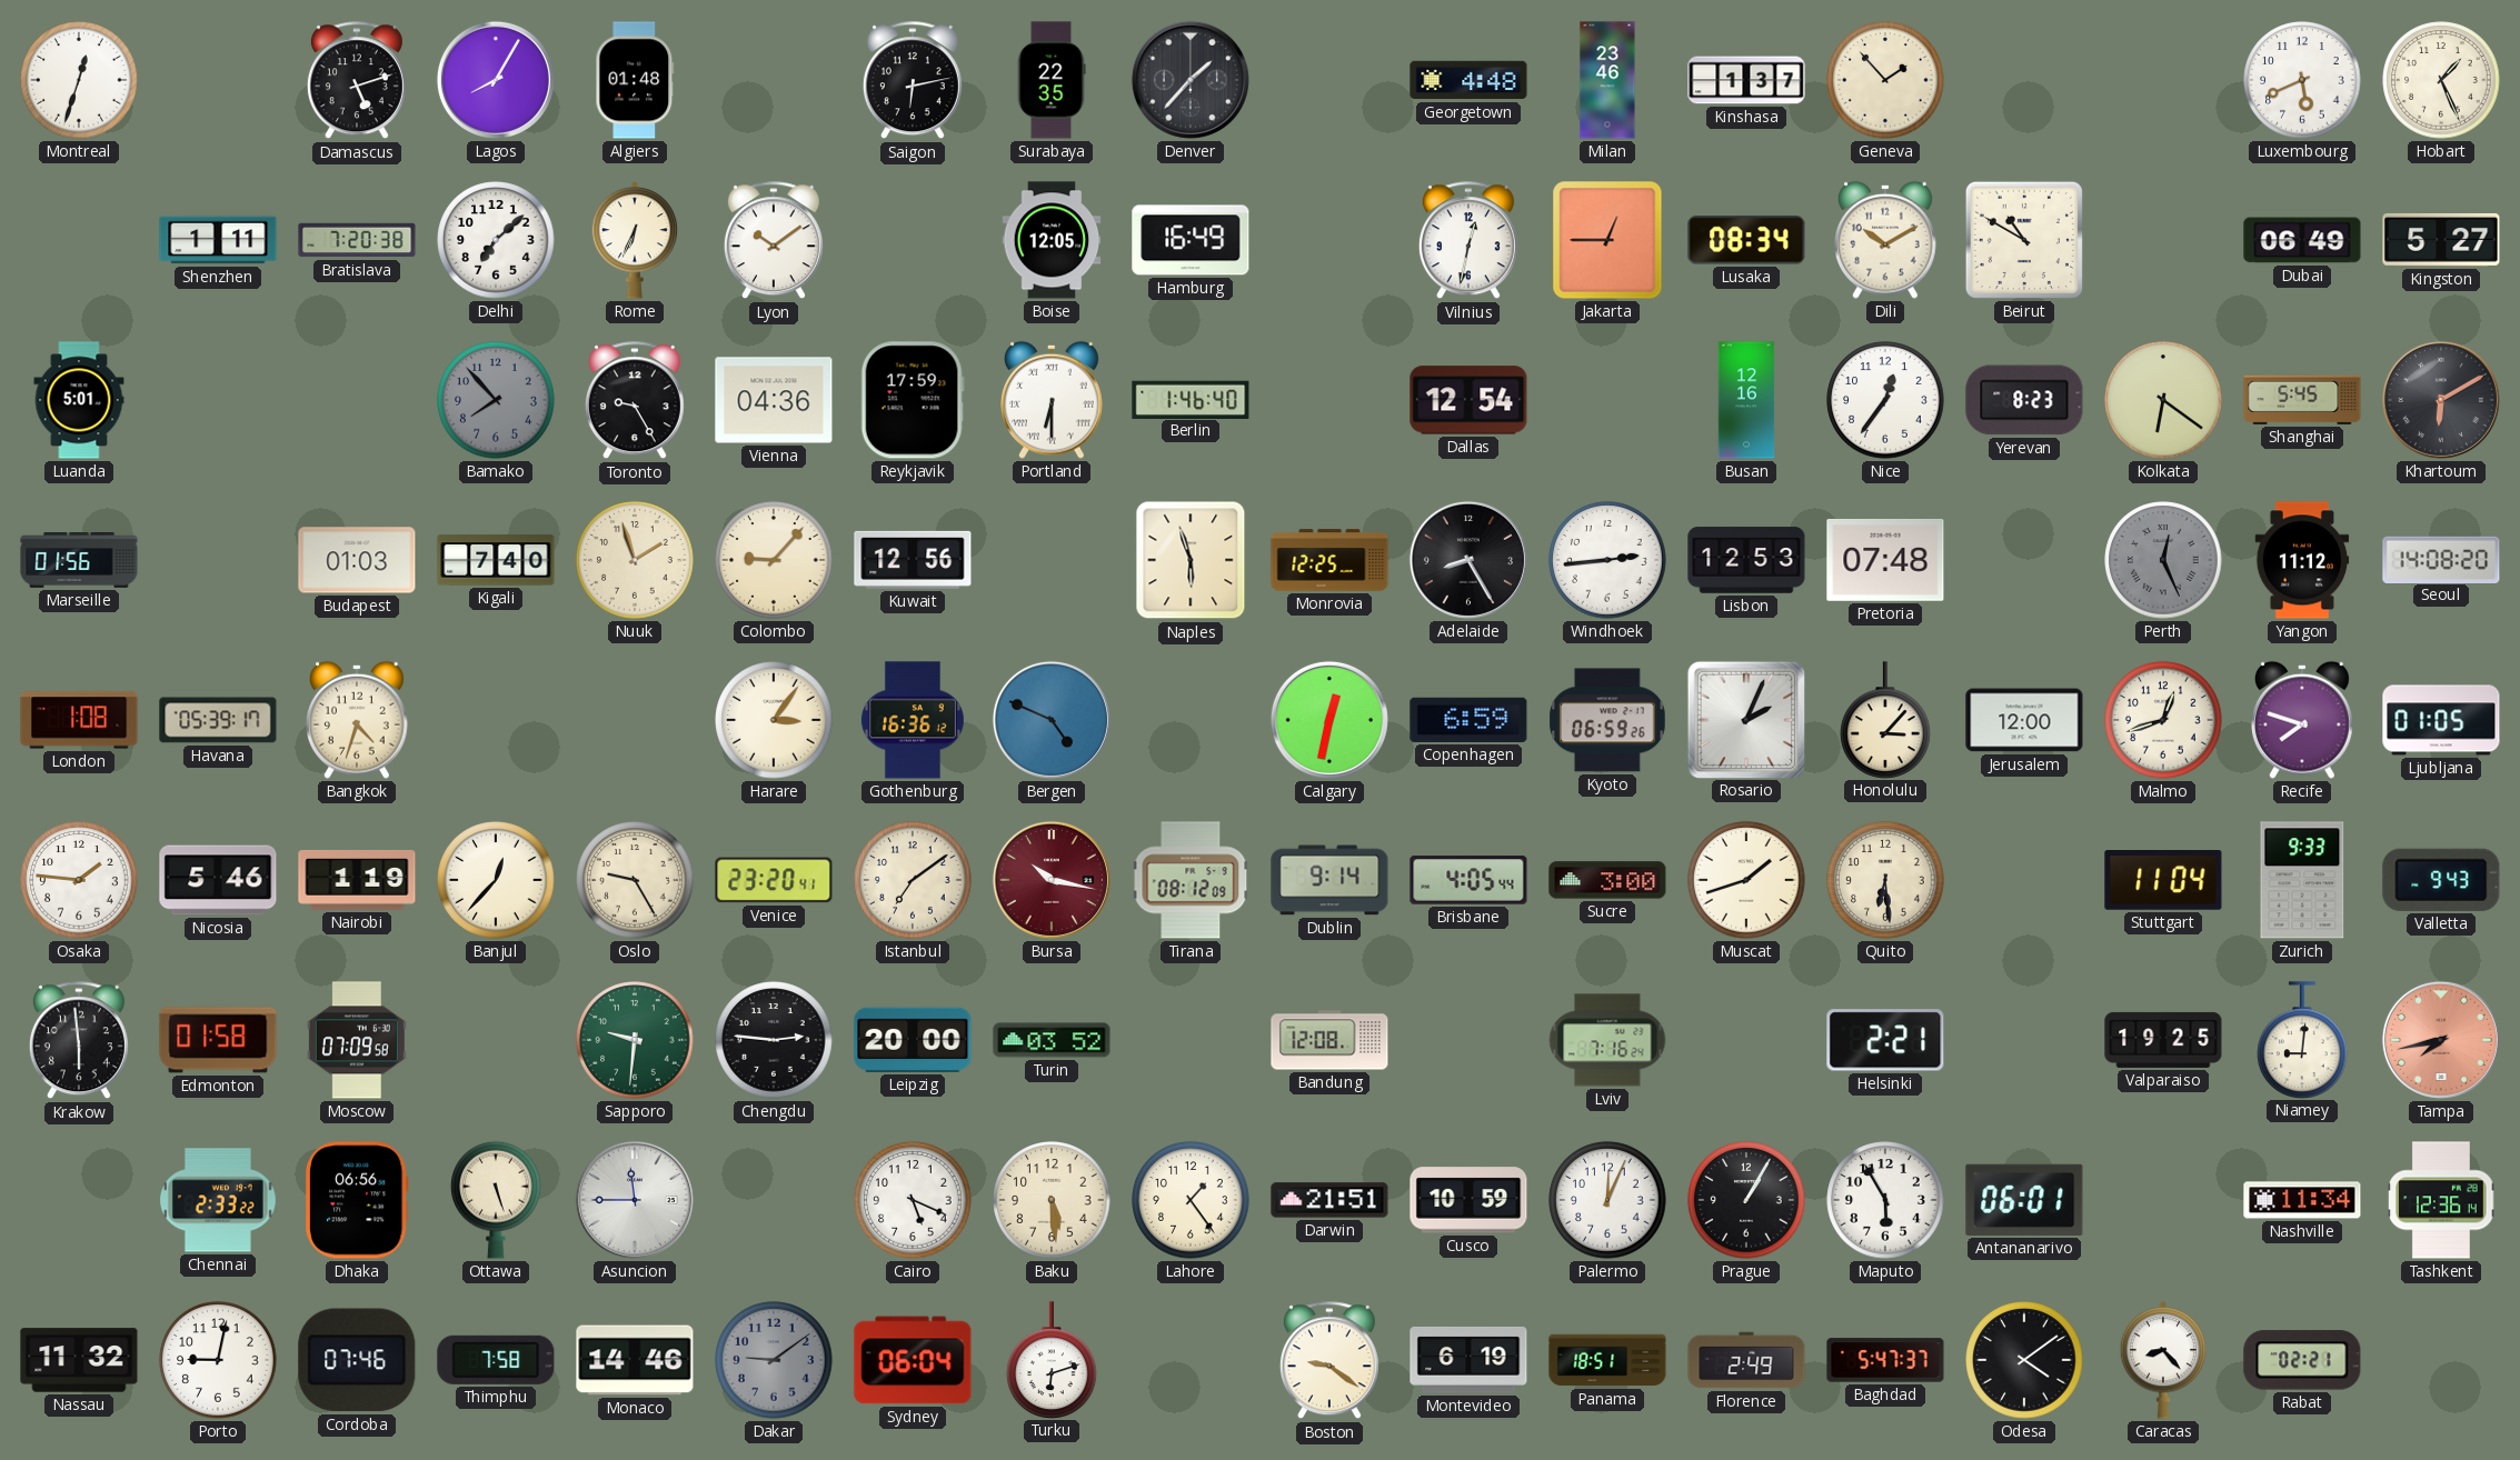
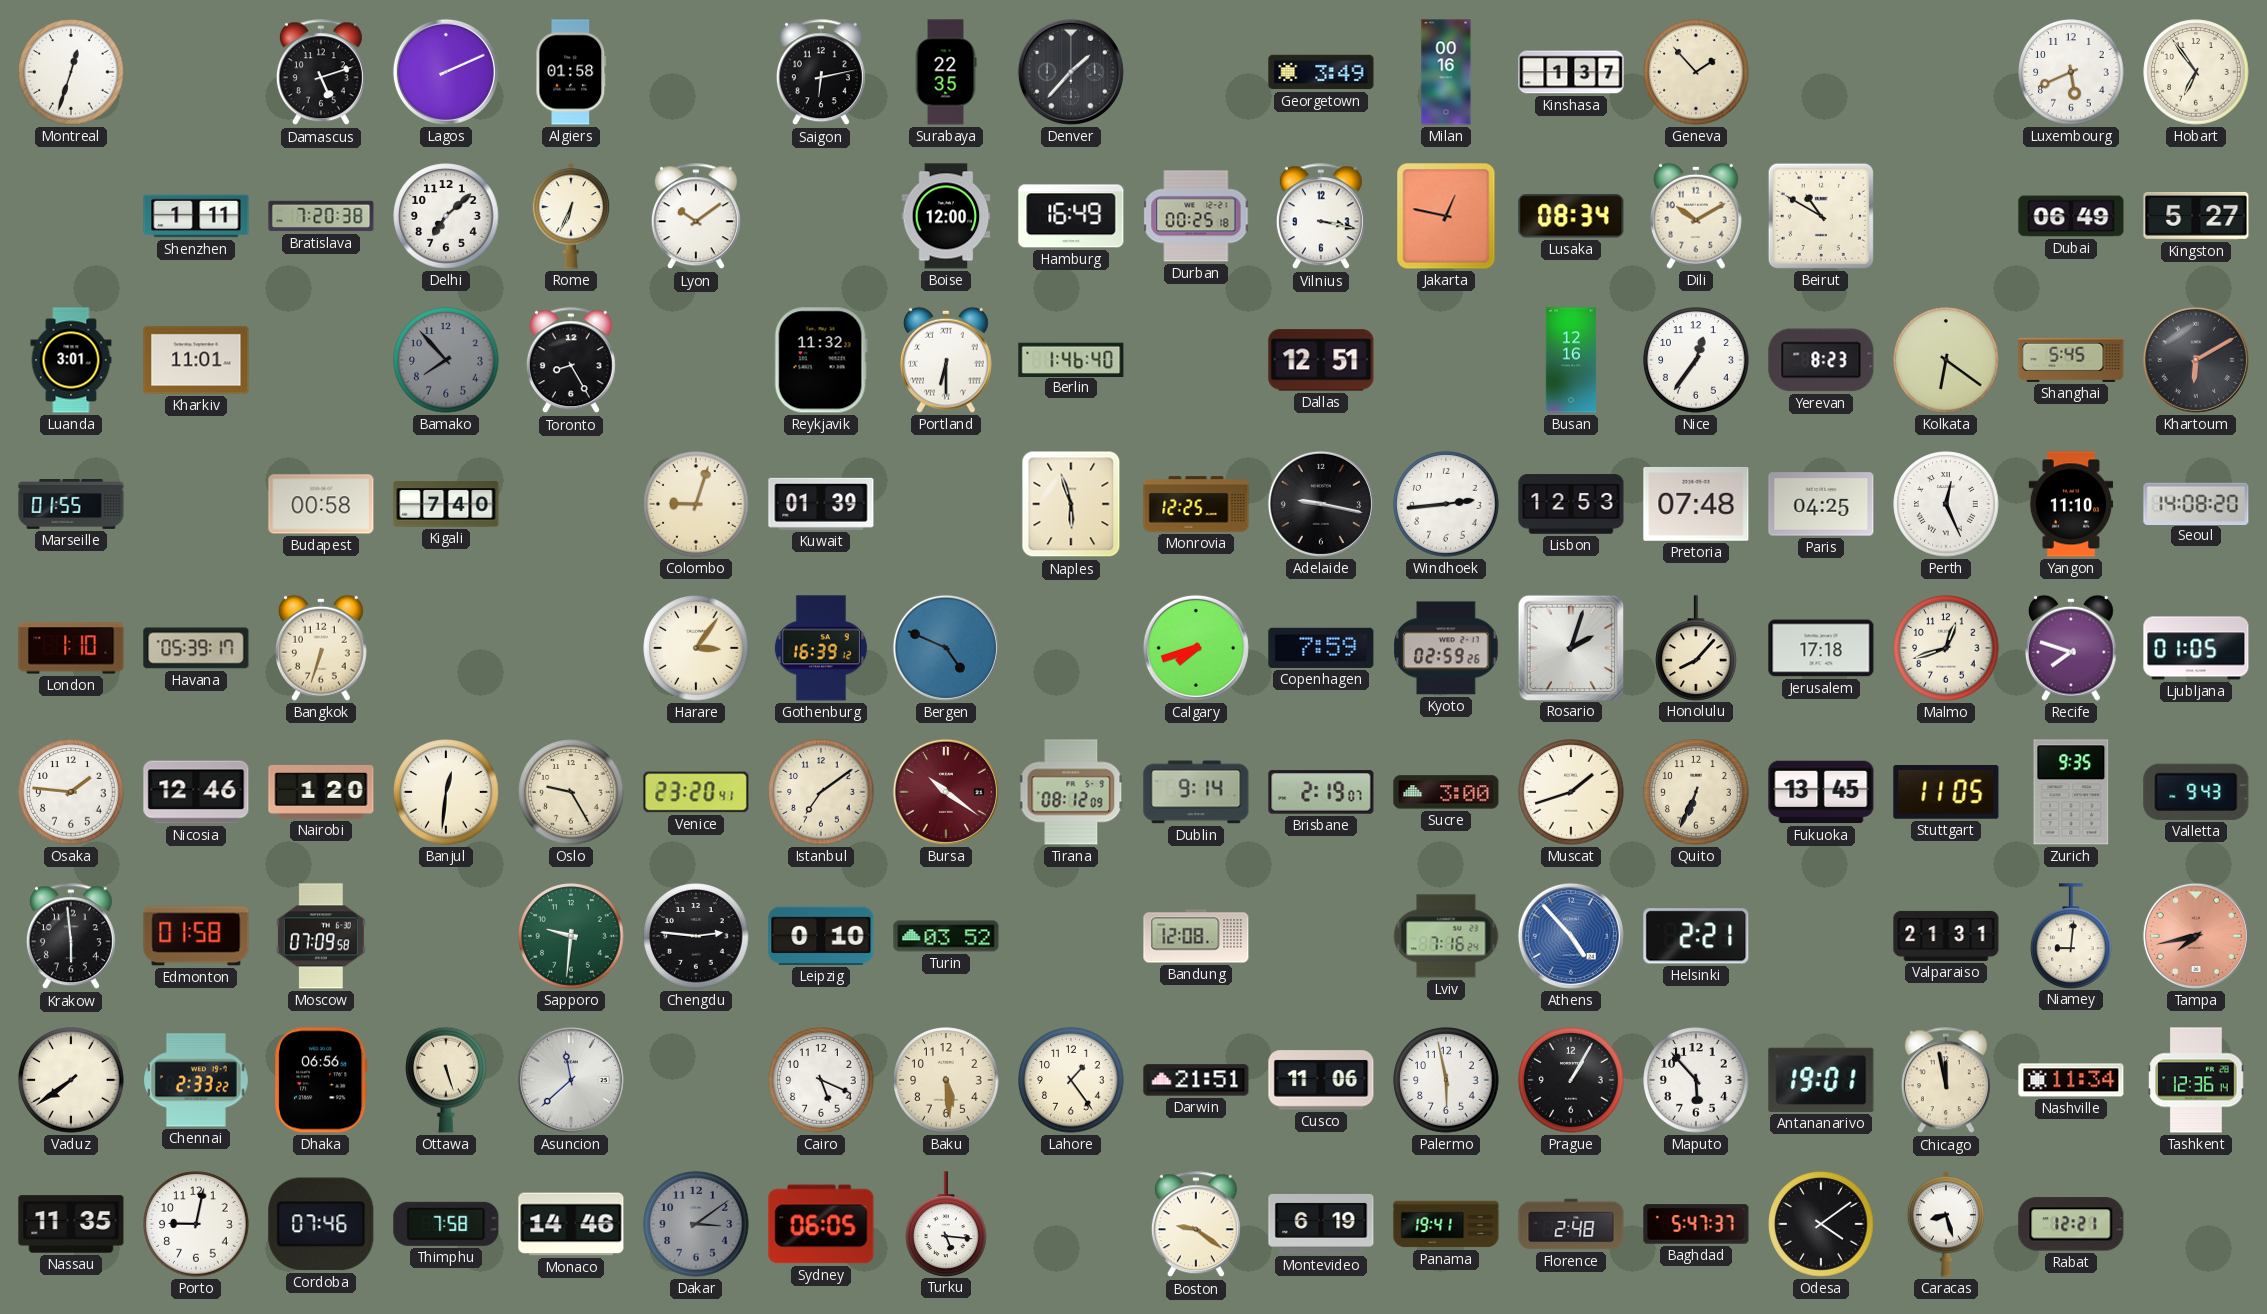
Lagos: 8:05 -> 2:11
Algiers: 01:48 -> 01:58
Georgetown: 4:48 -> 3:49
Milan: 23:46 -> 00:16
Hobart: 1:26 -> 6:54
Boise: 12:05 -> 12:00
Durban: none -> 00:25
Vilnius: 12:32 -> 3:17
Jakarta: 12:45 -> 12:47
Luanda: 5:01 -> 3:01
Kharkiv: none -> 11:01
Toronto: 9:25 -> 8:25
Vienna: 04:36 -> none
Reykjavik: 17:59 -> 11:32
Dallas: 12:54 -> 12:51
Marseille: 01:56 -> 01:55
Budapest: 01:03 -> 00:58
Nuuk: 1:57 -> none
Colombo: 9:07 -> 9:03
Kuwait: 12:56 -> 01:39
Adelaide: 8:25 -> 9:17
Paris: none -> 04:25
Perth dial: grey -> white
Yangon: 11:12 -> 11:10
London: 1:08 -> 1:10
Bangkok: 4:33 -> 6:33
Gothenburg: 16:36 -> 16:39
Calgary: 12:32 -> 7:42
Copenhagen: 6:59 -> 7:59
Kyoto: 06:59 -> 02:59
Rosario: 2:04 -> 2:03
Honolulu: 3:07 -> 8:07
Jerusalem: 12:00 -> 17:18
Nicosia: 5:46 -> 12:46
Nairobi: 1:19 -> 1:20
Banjul: 12:37 -> 12:31
Bursa: 10:17 -> 10:21
Brisbane: 4:05 -> 2:19
Quito: 6:29 -> 6:34
Fukuoka: none -> 13:45
Stuttgart: 11:04 -> 11:05
Zurich: 9:33 -> 9:35
Leipzig: 20:00 -> 0:10
Athens: none -> 4:53
Valparaiso: 19:25 -> 21:31
Vaduz: none -> 7:39
Asuncion: 11:45 -> 11:38
Cusco: 10:59 -> 11:06
Palermo: 12:04 -> 5:58
Maputo: 5:55 -> 5:53
Antananarivo: 06:01 -> 19:01
Chicago: none -> 11:58
Nassau: 11:32 -> 11:35
Dakar: 9:09 -> 3:09
Sydney: 06:04 -> 06:05
Turku: 6:12 -> 5:16
Panama: 18:51 -> 19:41
Florence: 2:49 -> 2:48
Caracas: 8:23 -> 8:27
Rabat: 02:21 -> 12:21
